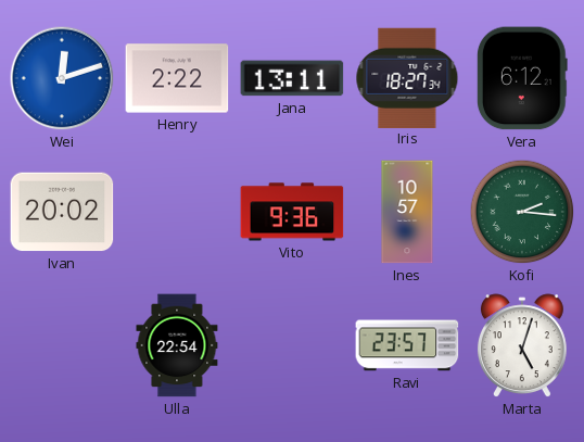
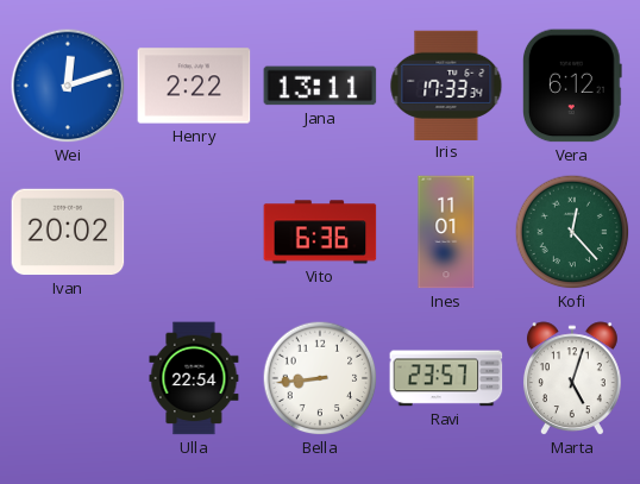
Iris: 18:27 -> 17:33
Vito: 9:36 -> 6:36
Ines: 10:57 -> 11:01
Kofi: 2:16 -> 12:23
Bella: none -> 8:44
